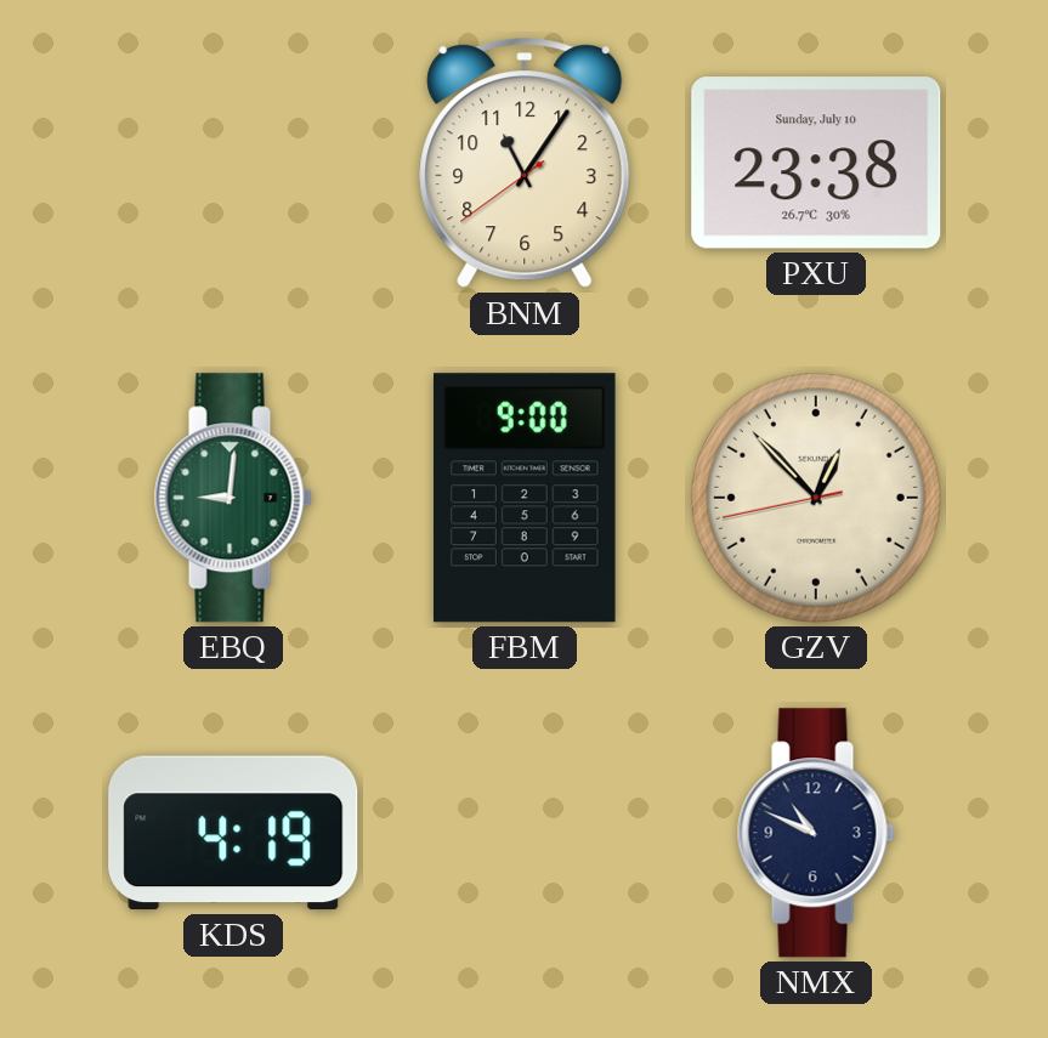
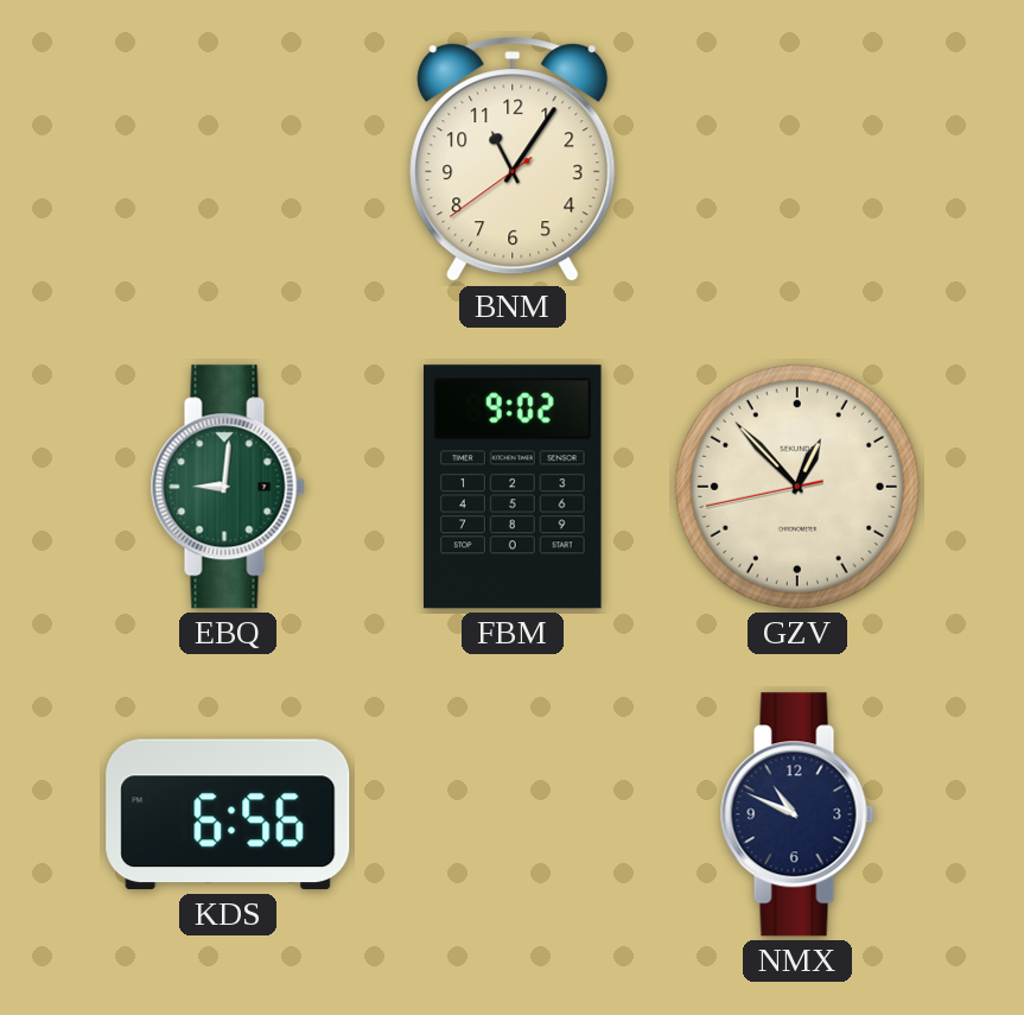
PXU: 23:38 -> none
FBM: 9:00 -> 9:02
KDS: 4:19 -> 6:56
